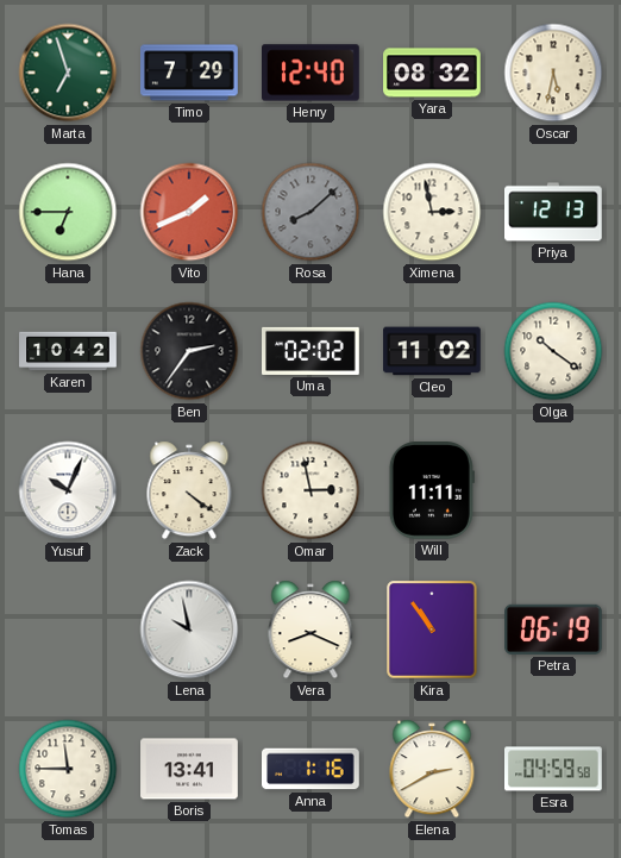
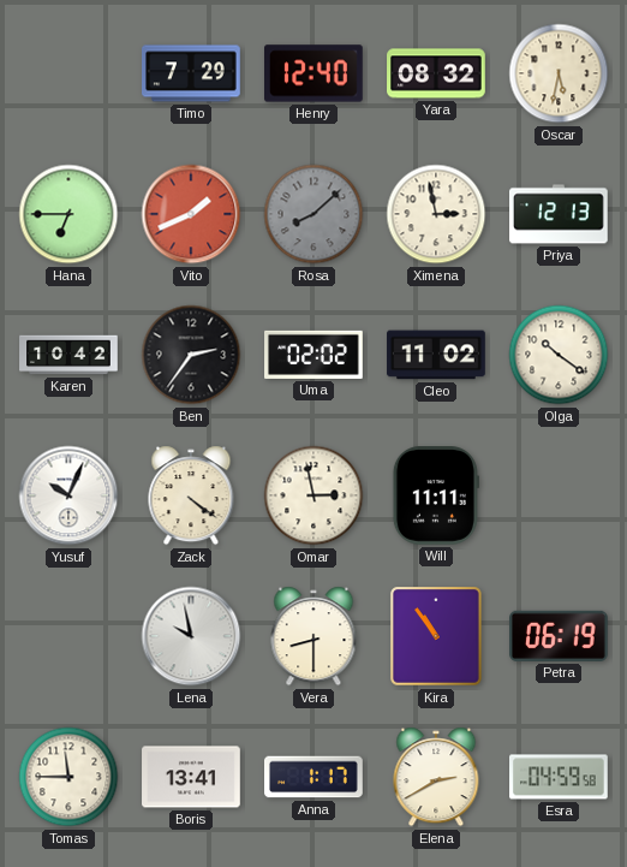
Marta: 6:57 -> none
Vera: 8:19 -> 8:30
Anna: 1:16 -> 1:17
